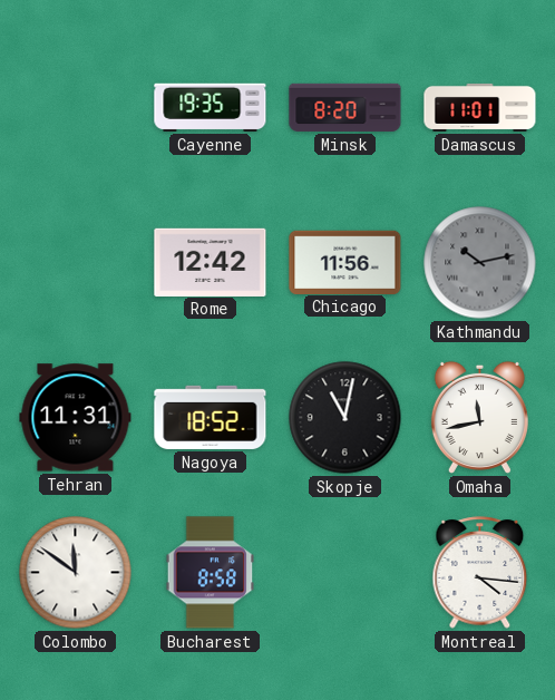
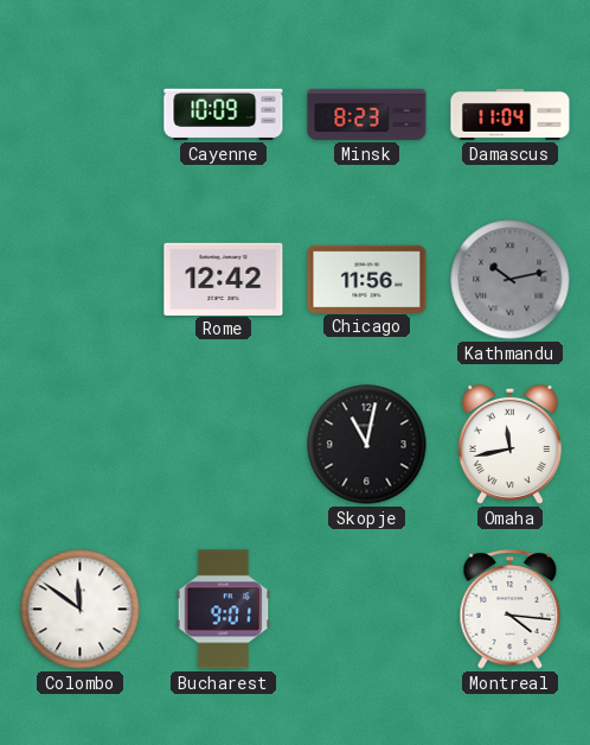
Cayenne: 19:35 -> 10:09
Minsk: 8:20 -> 8:23
Damascus: 11:01 -> 11:04
Tehran: 11:31 -> none
Nagoya: 18:52 -> none
Bucharest: 8:58 -> 9:01
